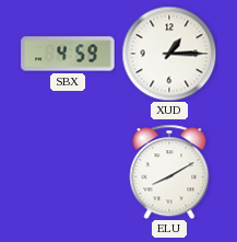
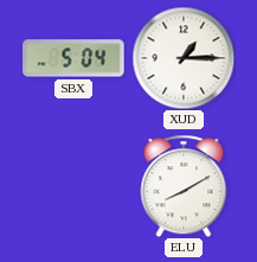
SBX: 4:59 -> 5:04
